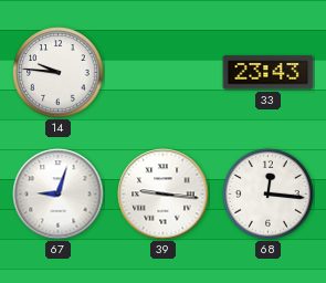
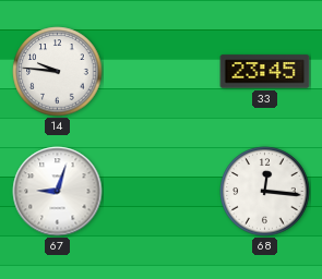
33: 23:43 -> 23:45
39: 9:16 -> none
